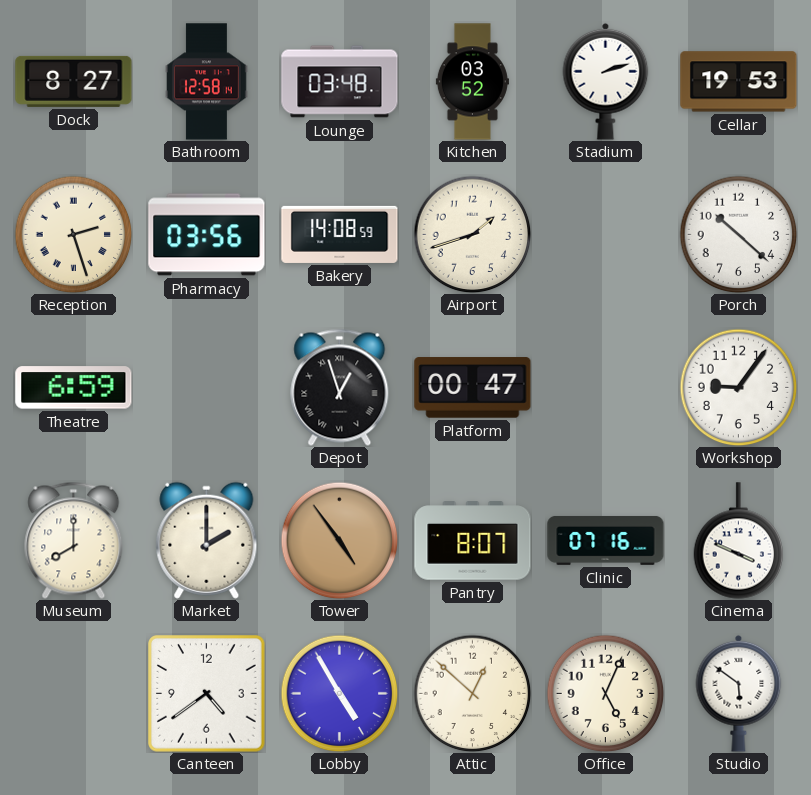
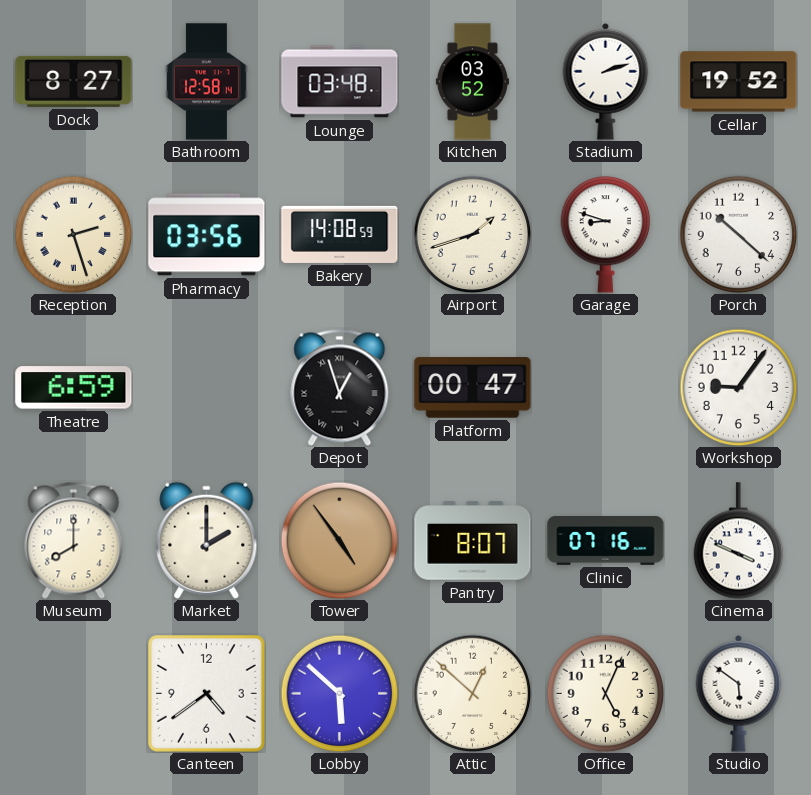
Cellar: 19:53 -> 19:52
Garage: none -> 8:48
Lobby: 4:55 -> 5:52
